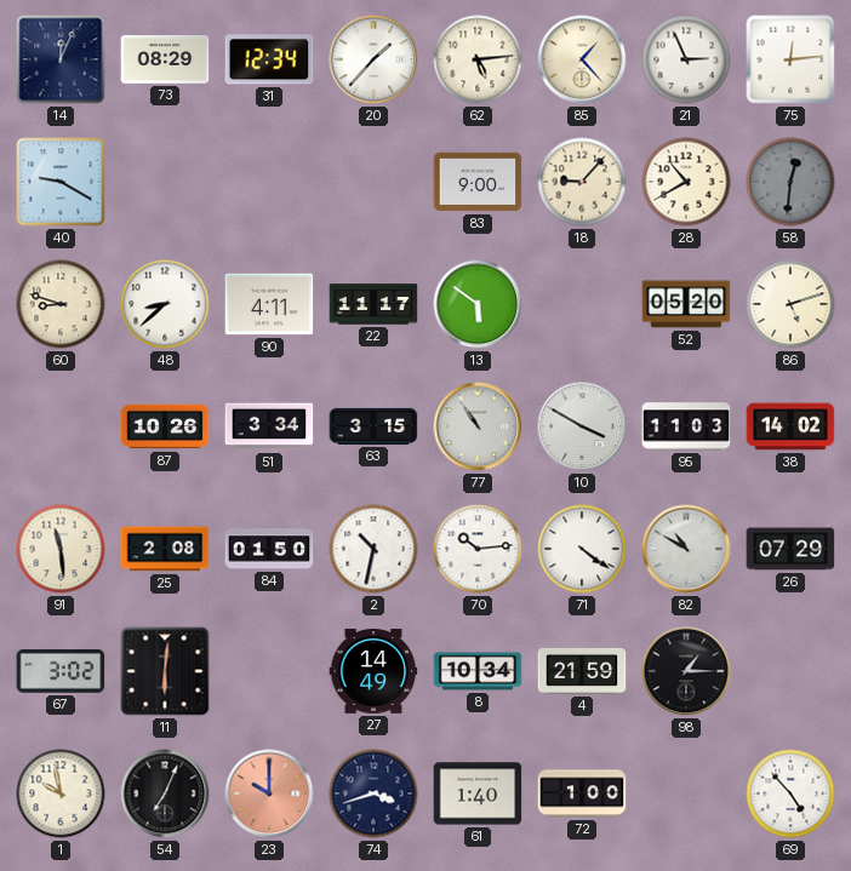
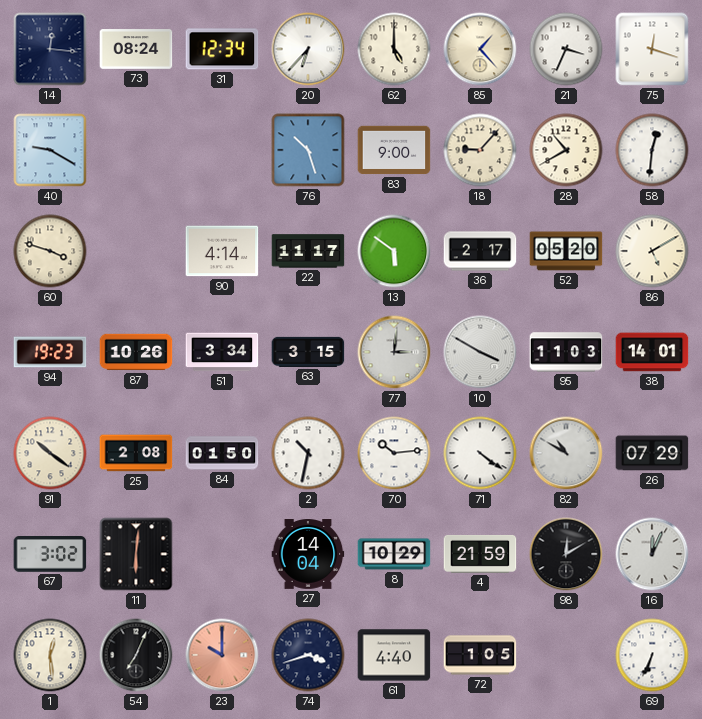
14: 12:04 -> 12:16
73: 08:29 -> 08:24
20: 1:37 -> 6:37
62: 5:14 -> 5:00
21: 2:56 -> 3:34
75: 12:14 -> 12:18
76: none -> 10:27
58 dial: grey -> white
60: 8:48 -> 3:48
48: 8:38 -> none
90: 4:11 -> 4:14
36: none -> 2:17
86: 5:12 -> 5:10
94: none -> 19:23
77: 10:54 -> 3:01
38: 14:02 -> 14:01
91: 11:29 -> 10:21
27: 14:49 -> 14:04
8: 10:34 -> 10:29
98: 1:15 -> 12:10
16: none -> 12:04
1: 9:58 -> 12:29
61: 1:40 -> 4:40
72: 1:00 -> 1:05
69: 4:53 -> 6:34
